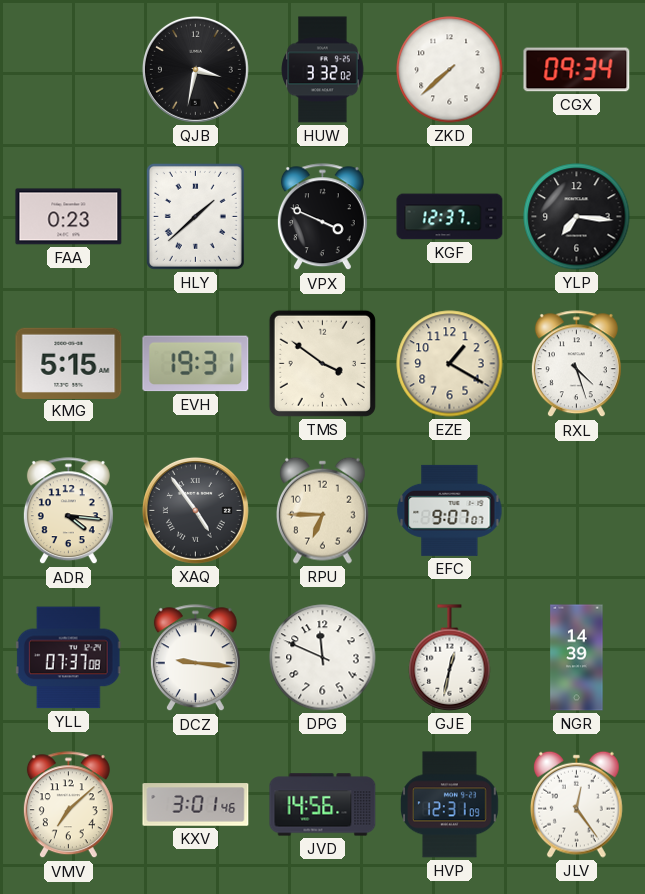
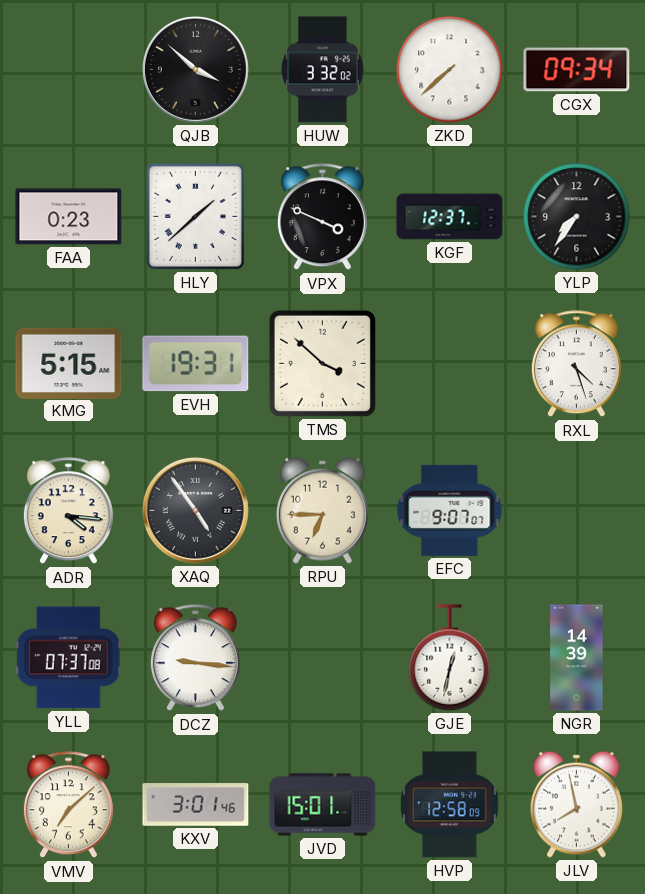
QJB: 3:32 -> 3:52
YLP: 7:16 -> 7:36
TMS: 3:51 -> 3:52
EZE: 1:20 -> none
DPG: 11:49 -> none
JVD: 14:56 -> 15:01
HVP: 12:31 -> 12:58
JLV: 12:24 -> 7:58
